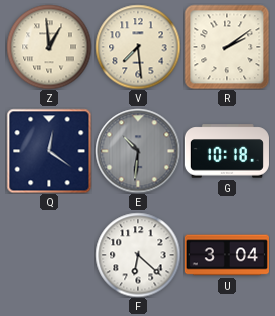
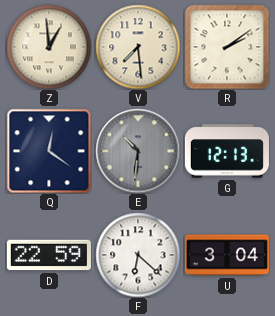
G: 10:18 -> 12:13
D: none -> 22:59
